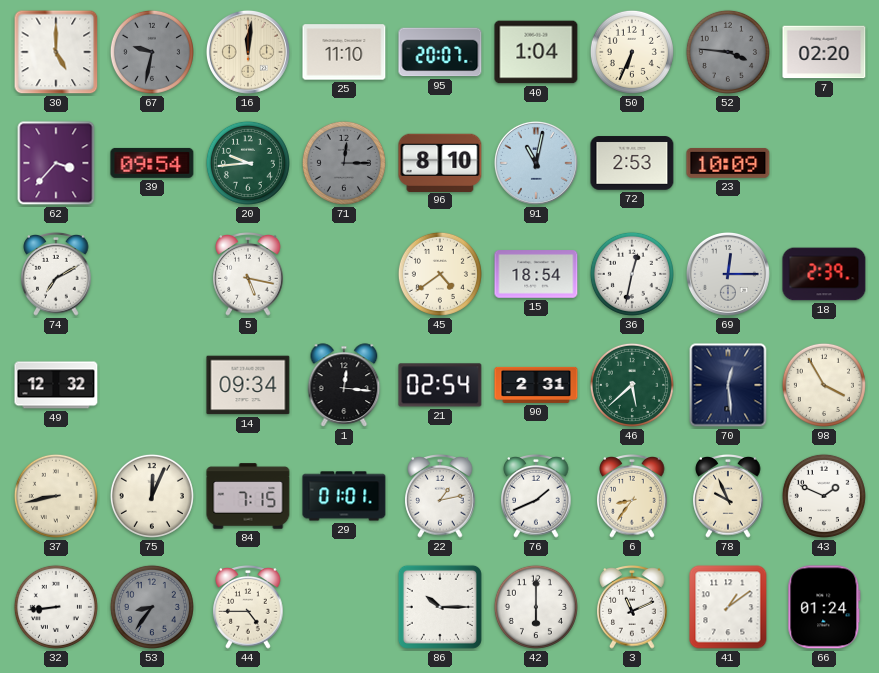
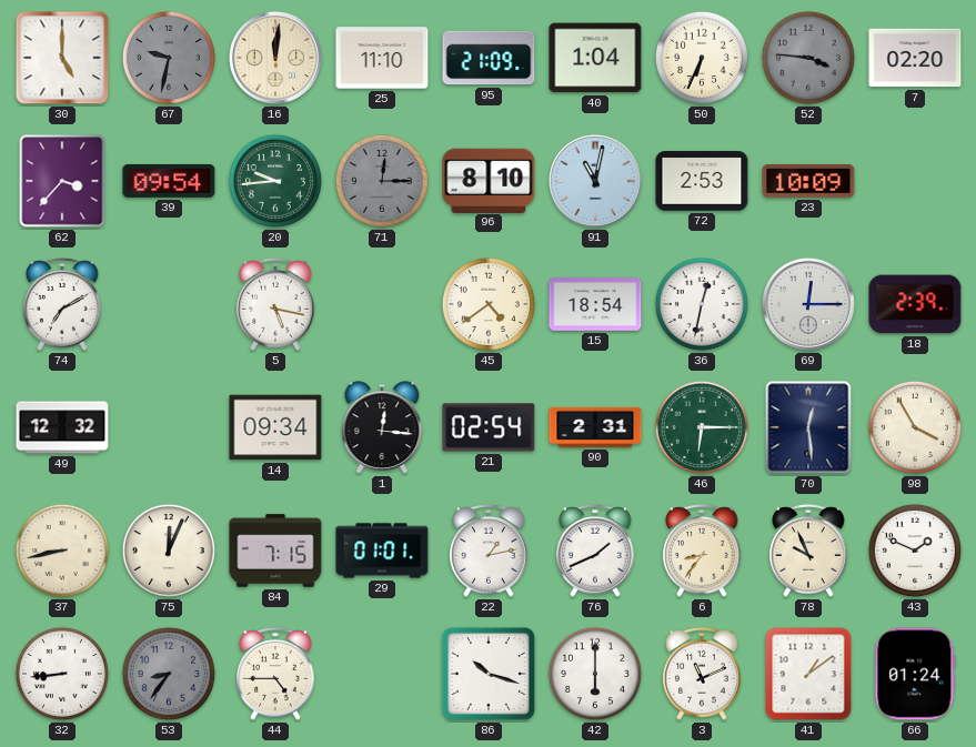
95: 20:07 -> 21:09
46: 5:38 -> 6:15
86: 10:15 -> 10:18
